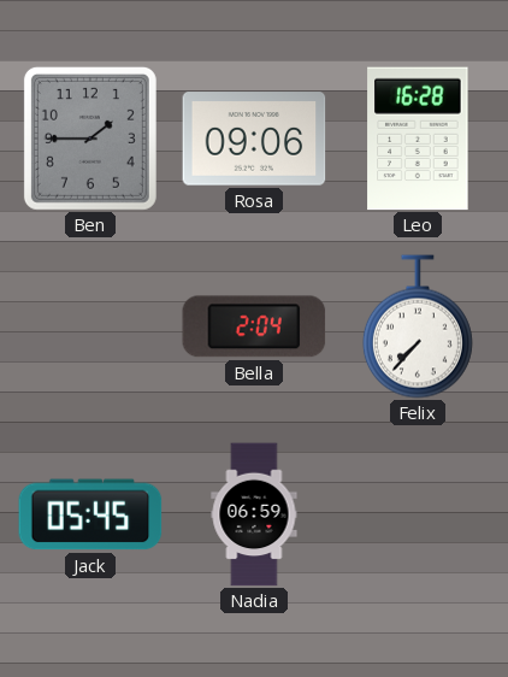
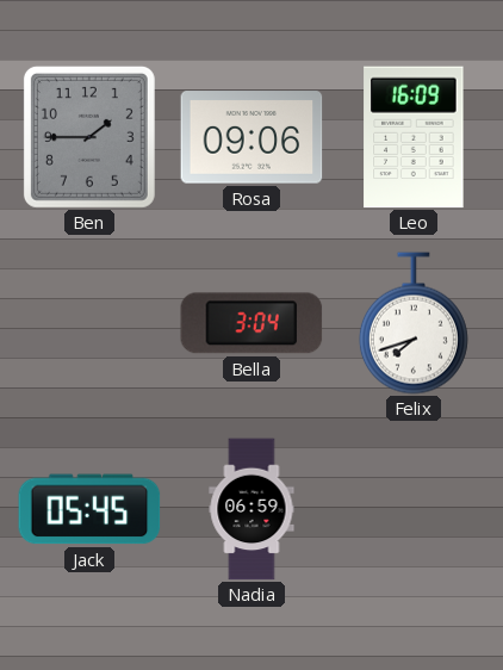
Leo: 16:28 -> 16:09
Bella: 2:04 -> 3:04
Felix: 7:37 -> 7:42
